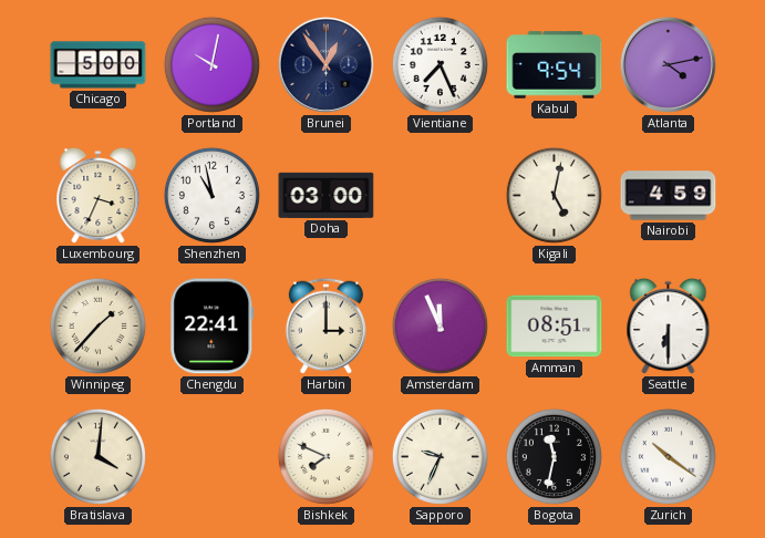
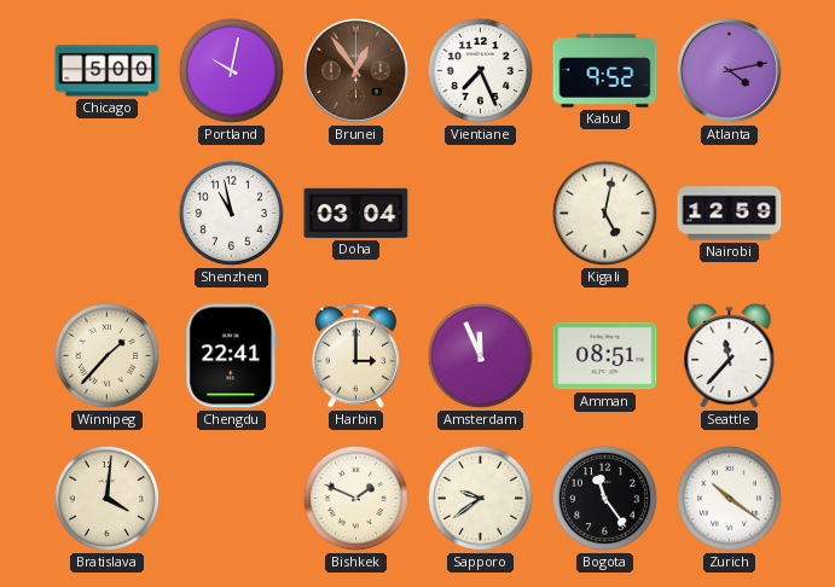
Brunei dial: navy -> brown
Kabul: 9:54 -> 9:52
Luxembourg: 3:34 -> none
Doha: 03:00 -> 03:04
Nairobi: 4:59 -> 12:59
Seattle: 6:30 -> 11:37
Bishkek: 7:49 -> 1:49
Sapporo: 9:34 -> 9:39
Bogota: 11:32 -> 11:24
